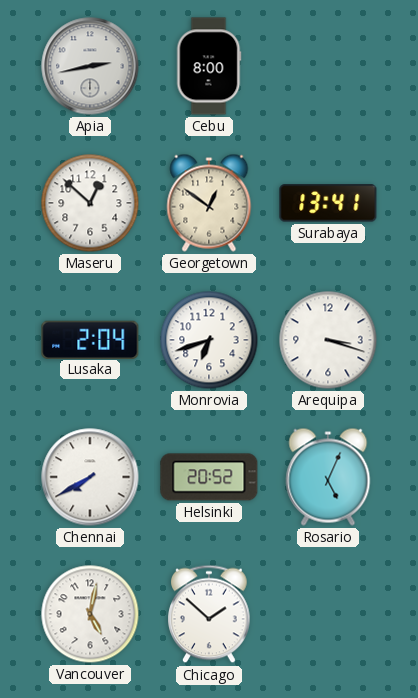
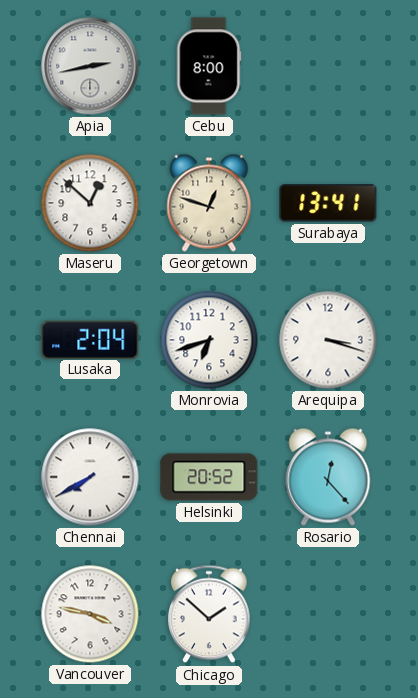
Georgetown: 12:51 -> 12:48
Rosario: 5:04 -> 12:23
Vancouver: 5:02 -> 3:47
